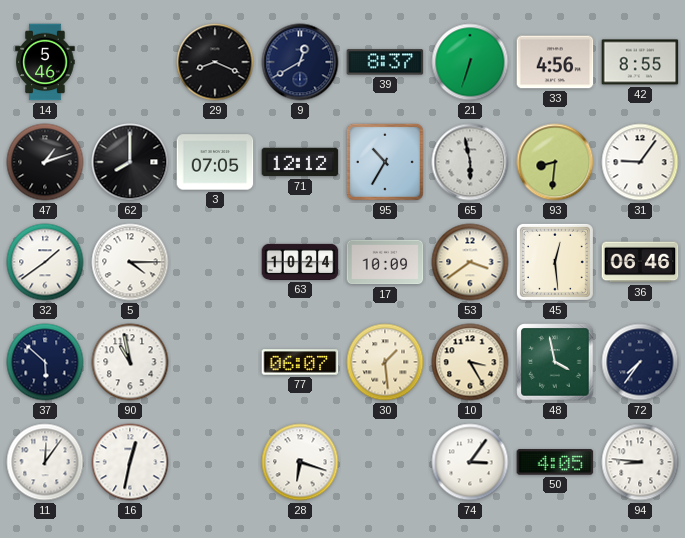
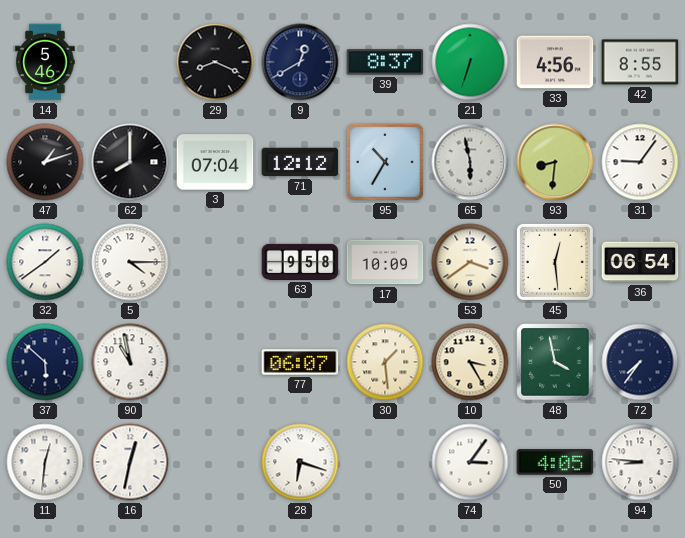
3: 07:05 -> 07:04
63: 10:24 -> 9:58
36: 06:46 -> 06:54
11: 12:06 -> 12:31
